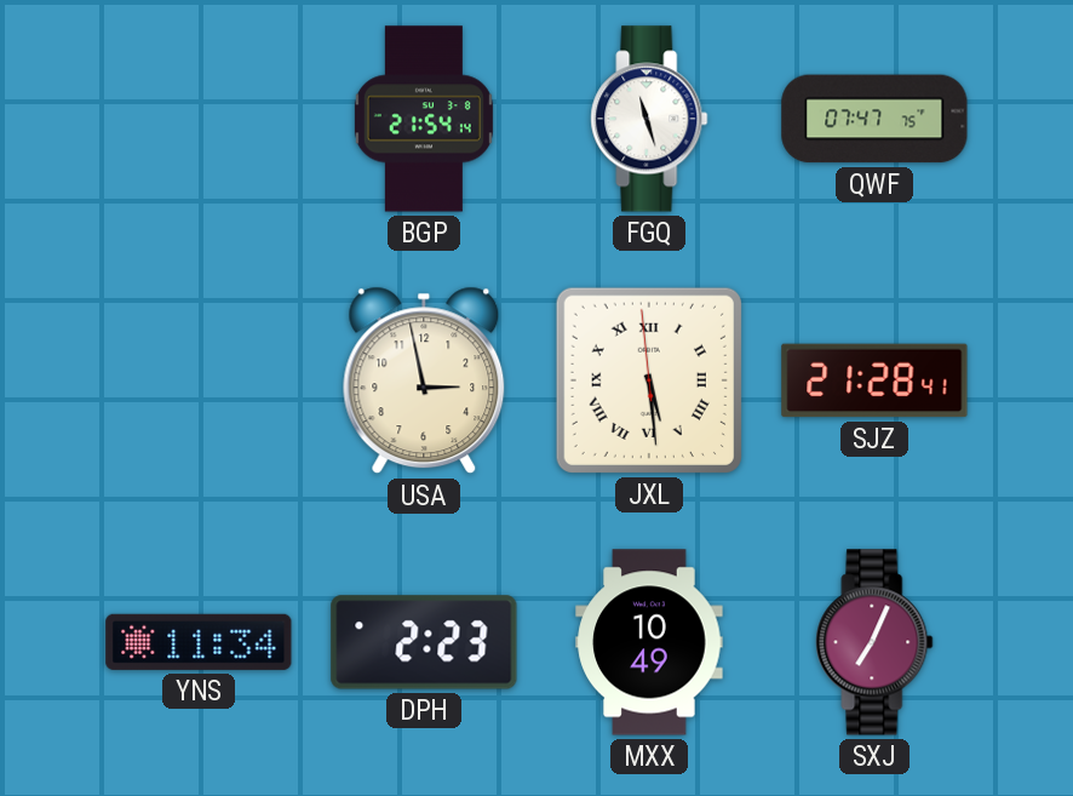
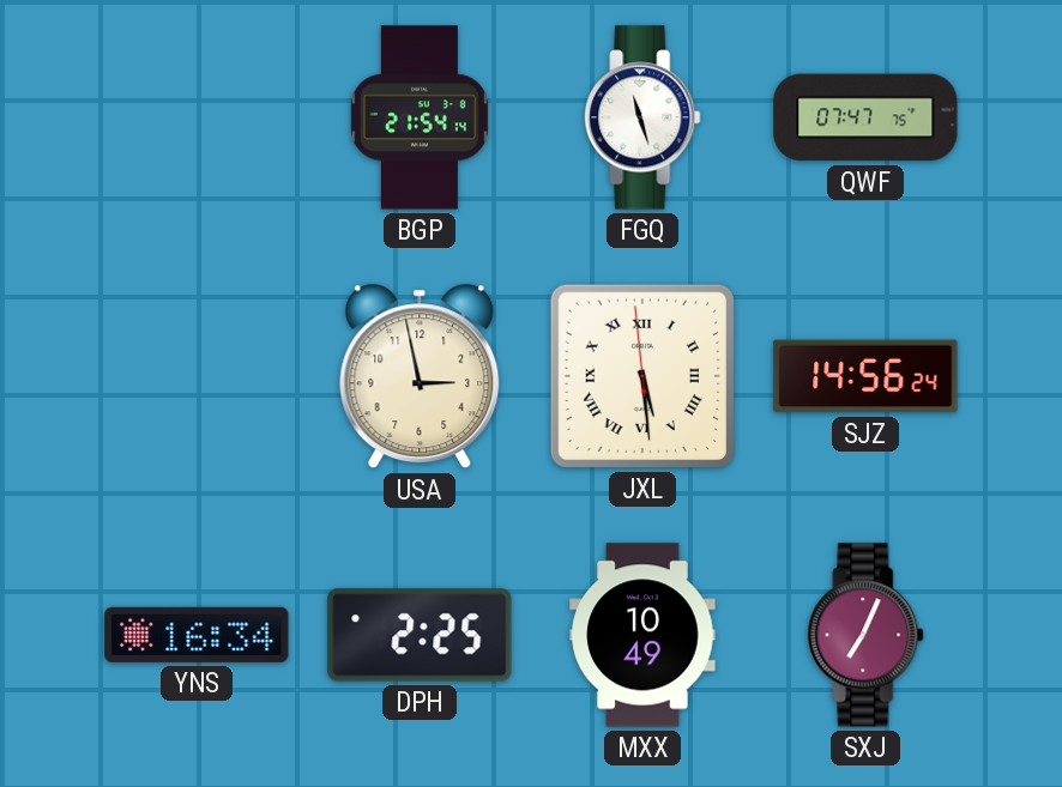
SJZ: 21:28 -> 14:56
YNS: 11:34 -> 16:34
DPH: 2:23 -> 2:25
